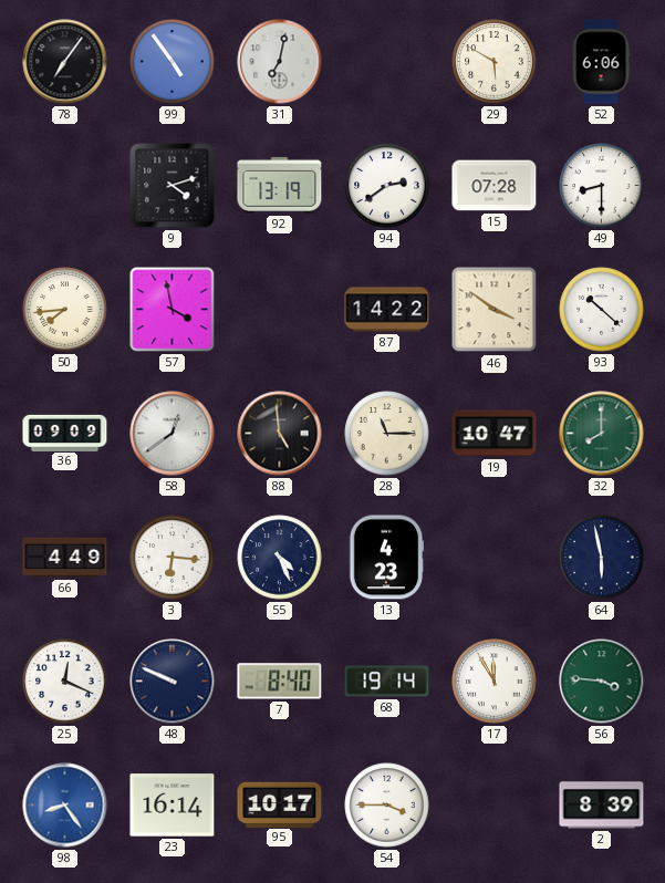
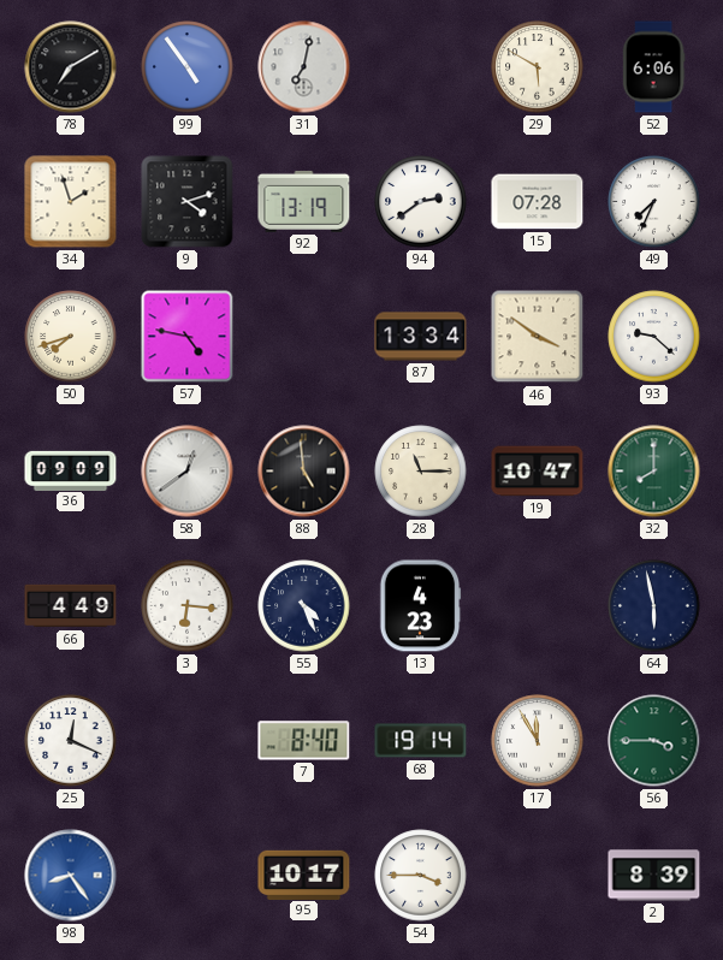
78: 7:06 -> 7:10
34: none -> 1:57
49: 8:30 -> 7:34
50: 7:44 -> 7:42
57: 3:58 -> 4:47
87: 14:22 -> 13:34
93: 10:22 -> 9:22
48: 9:49 -> none
56: 3:46 -> 3:45
23: 16:14 -> none
